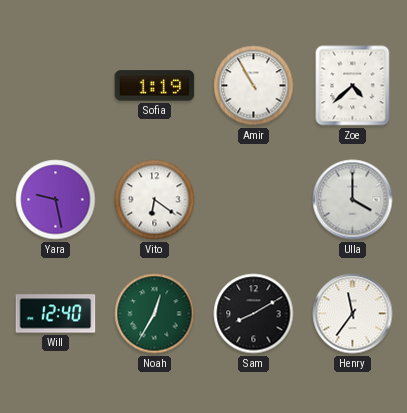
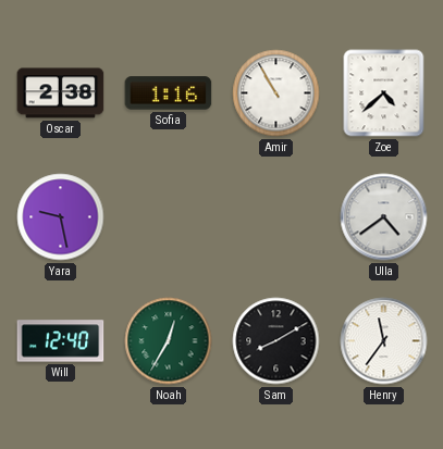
Oscar: none -> 2:38
Sofia: 1:19 -> 1:16
Vito: 6:21 -> none
Ulla: 4:00 -> 4:39
